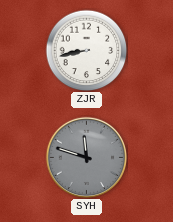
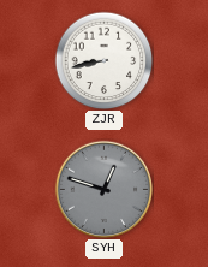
SYH: 11:48 -> 12:48
